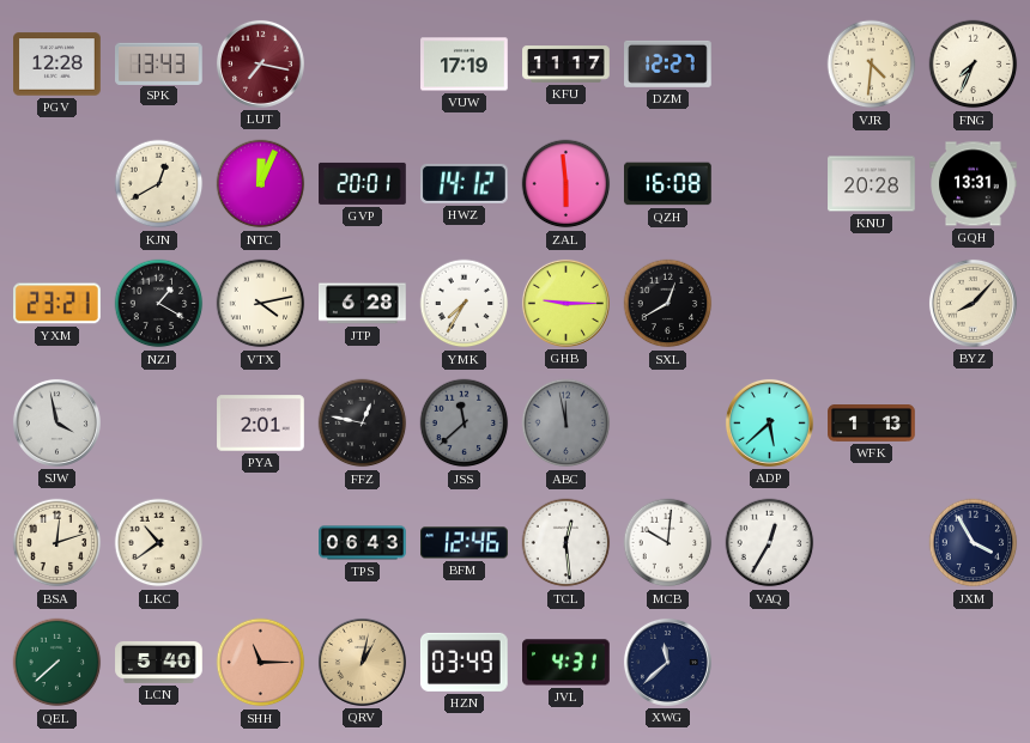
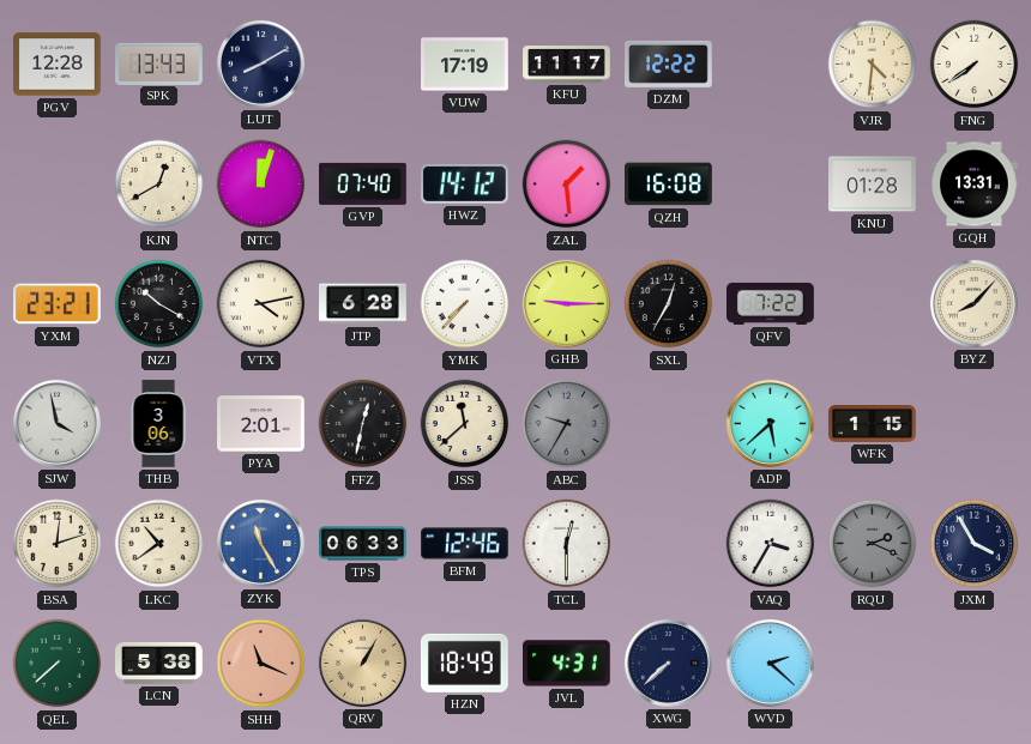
LUT: 7:17 -> 8:10
LUT dial: burgundy -> navy
DZM: 12:27 -> 12:22
FNG: 7:34 -> 7:39
NTC: 12:04 -> 12:03
GVP: 20:01 -> 07:40
ZAL: 5:59 -> 1:29
KNU: 20:28 -> 01:28
NZJ: 1:20 -> 10:20
YMK: 7:35 -> 7:37
SXL: 12:40 -> 12:35
QFV: none -> 7:22
THB: none -> 3:06
FFZ: 12:47 -> 12:32
JSS dial: grey -> cream
ABC: 11:58 -> 9:35
WFK: 1:13 -> 1:15
ZYK: none -> 11:25
TPS: 06:43 -> 06:33
TCL: 12:29 -> 12:30
MCB: 10:01 -> none
VAQ: 12:35 -> 3:35
RQU: none -> 2:19
LCN: 5:40 -> 5:38
SHH: 11:15 -> 11:19
QRV: 1:02 -> 1:05
HZN: 03:49 -> 18:49
XWG: 11:38 -> 7:38
WVD: none -> 2:22
